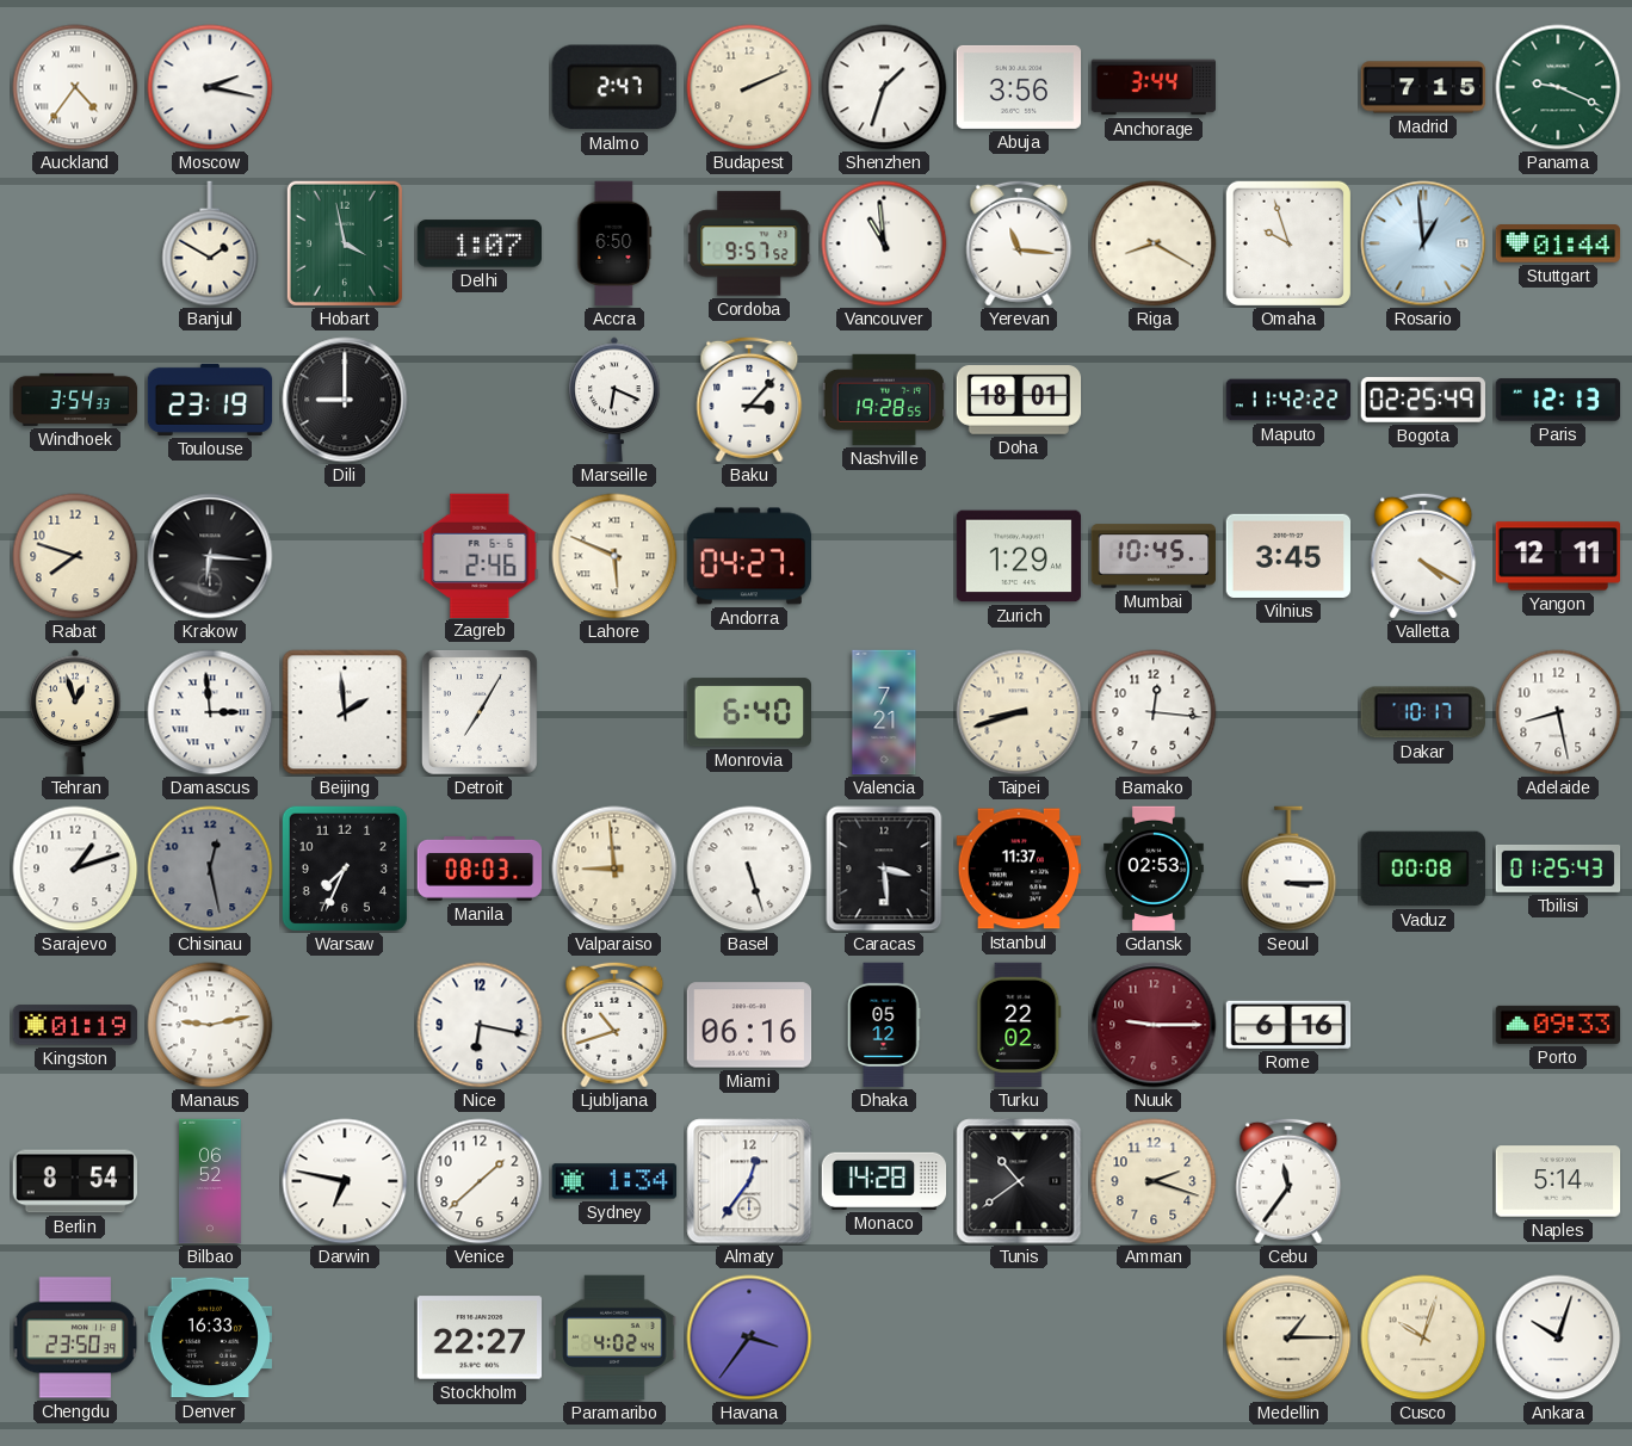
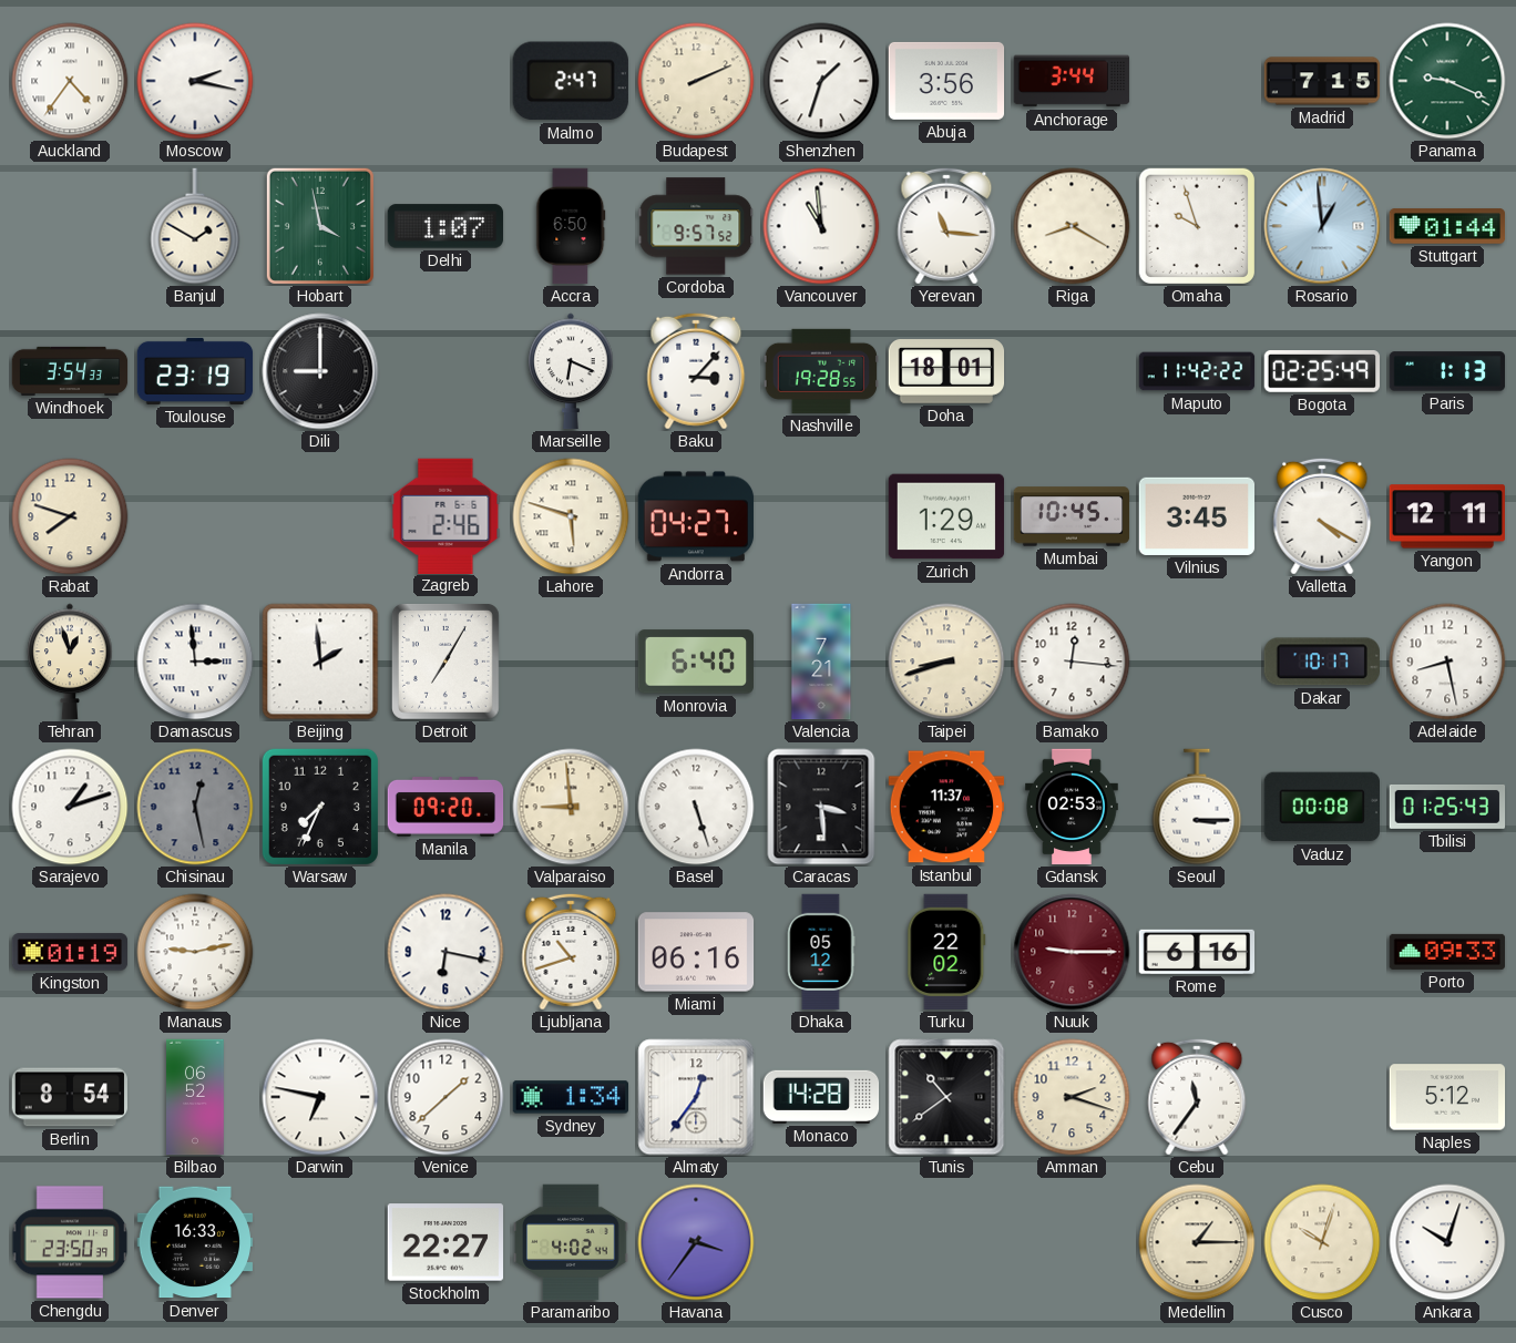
Paris: 12:13 -> 1:13
Krakow: 6:16 -> none
Lahore: 5:49 -> 5:48
Manila: 08:03 -> 09:20
Naples: 5:14 -> 5:12
